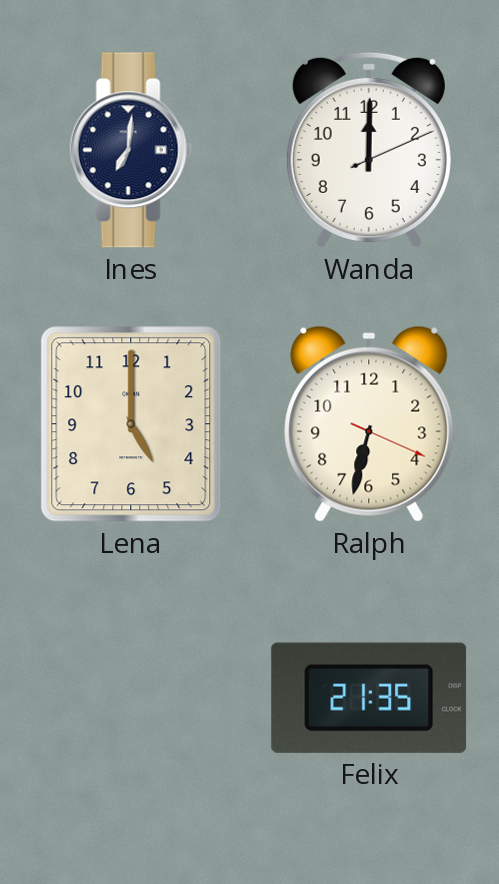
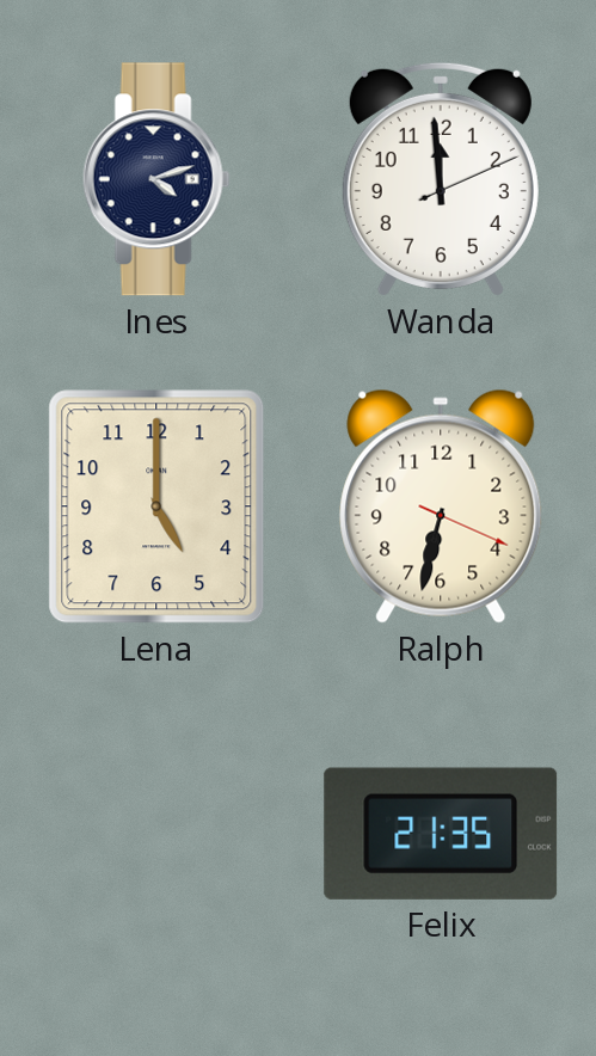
Ines: 7:01 -> 4:12
Wanda: 12:00 -> 11:59
